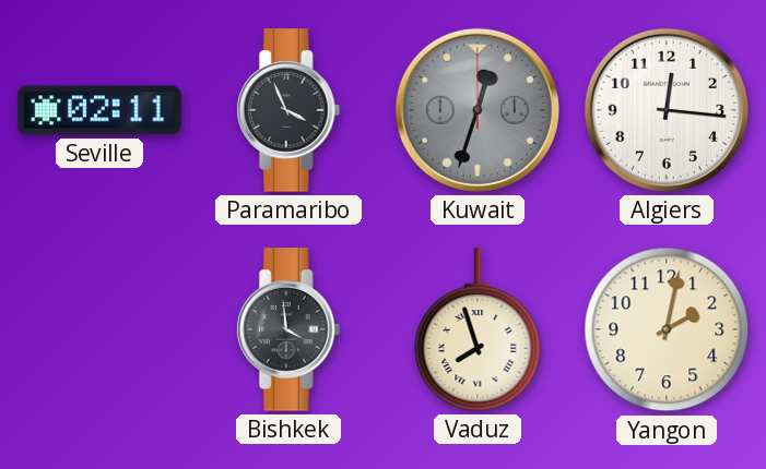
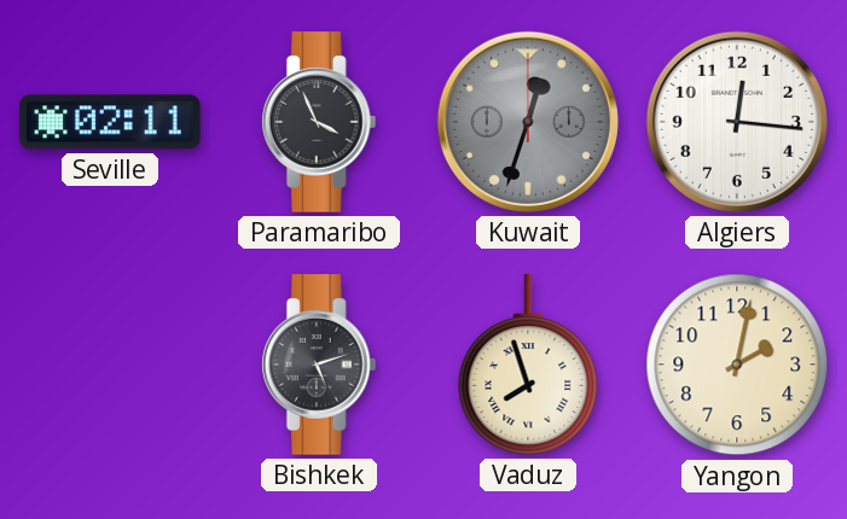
Bishkek: 3:59 -> 5:12
